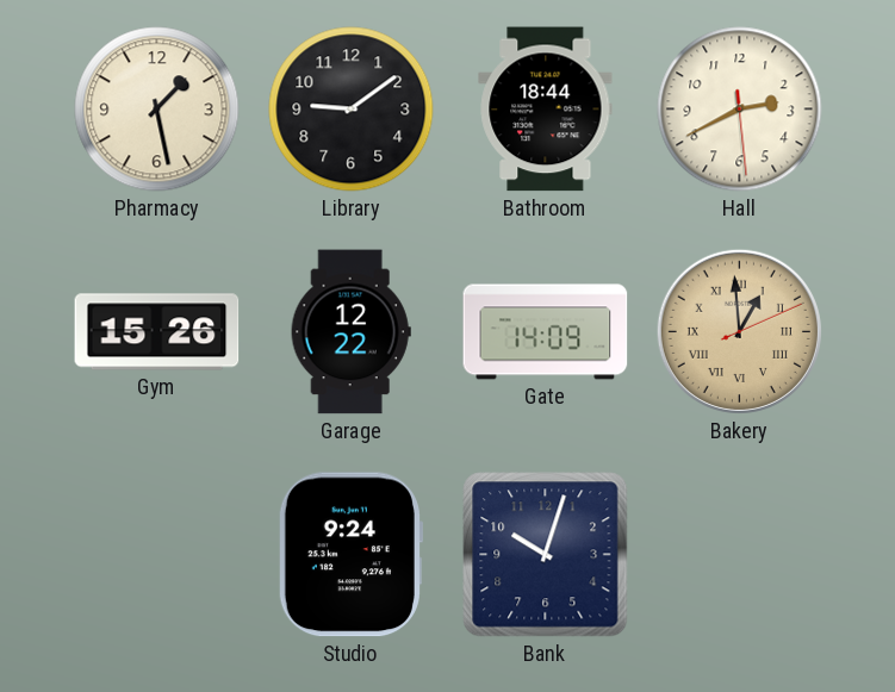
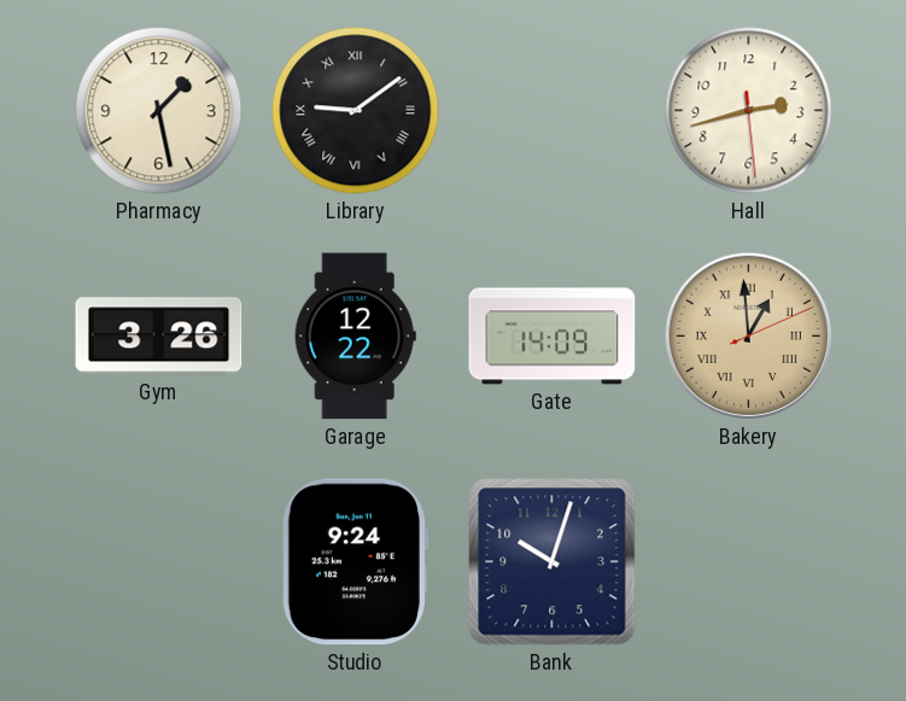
Library numerals: Arabic -> Roman
Bathroom: 18:44 -> none
Hall: 2:40 -> 2:42
Gym: 15:26 -> 3:26
